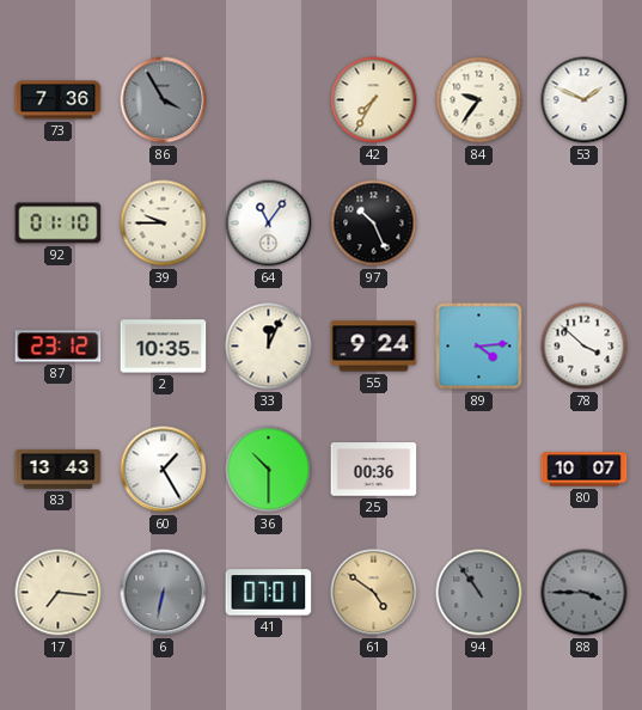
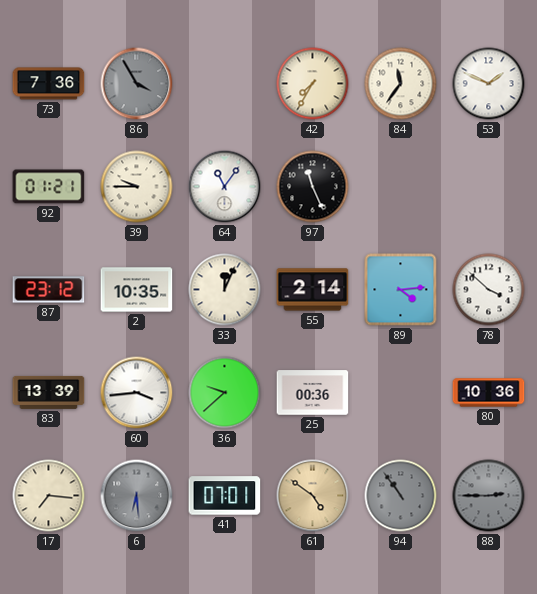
84: 9:36 -> 11:36
92: 01:10 -> 01:21
97: 10:26 -> 11:26
55: 9:24 -> 2:14
83: 13:43 -> 13:39
60: 1:25 -> 3:44
36: 10:30 -> 9:38
80: 10:07 -> 10:36
6: 6:32 -> 6:29
88: 3:45 -> 2:45
